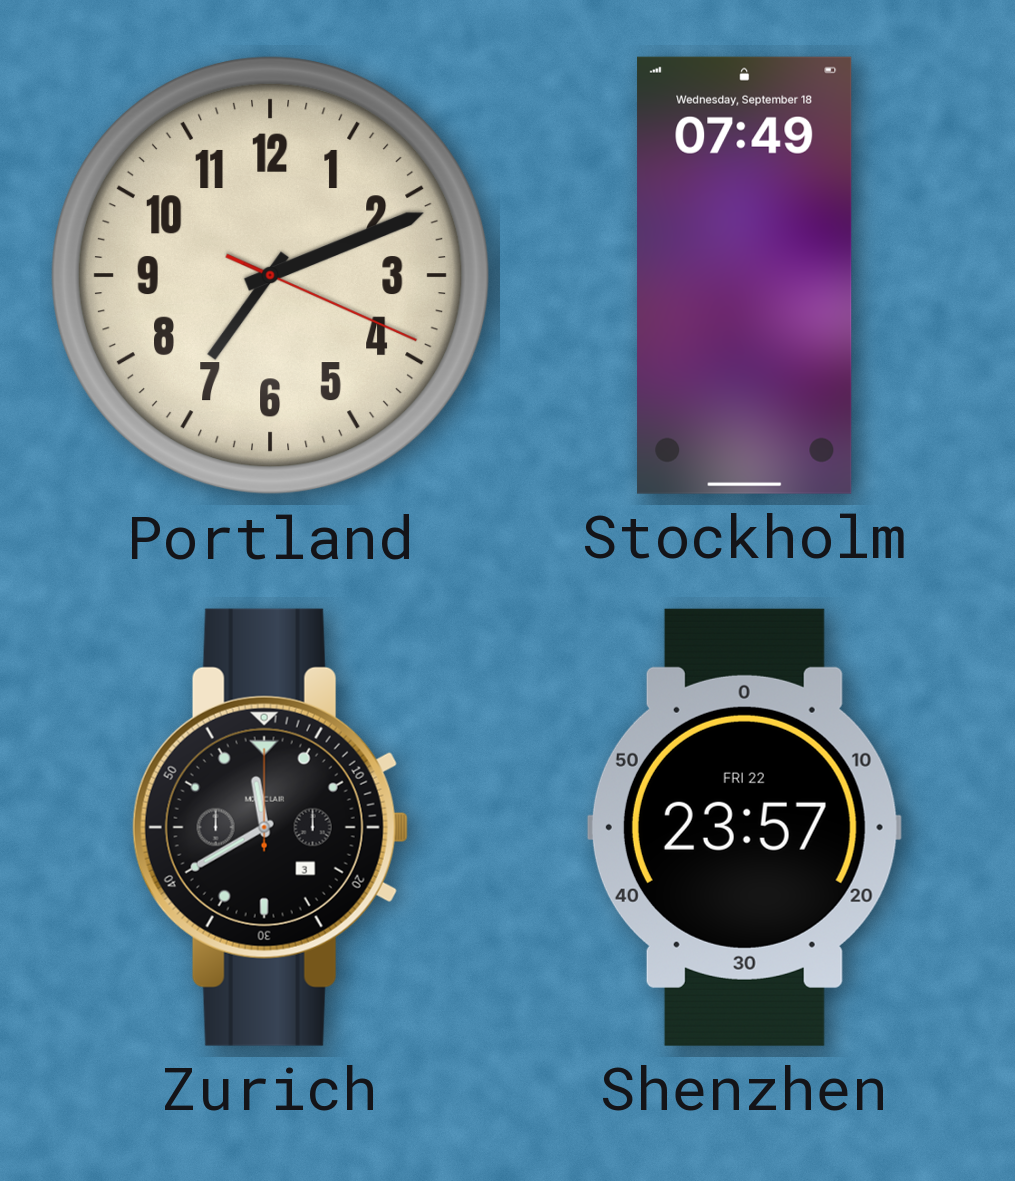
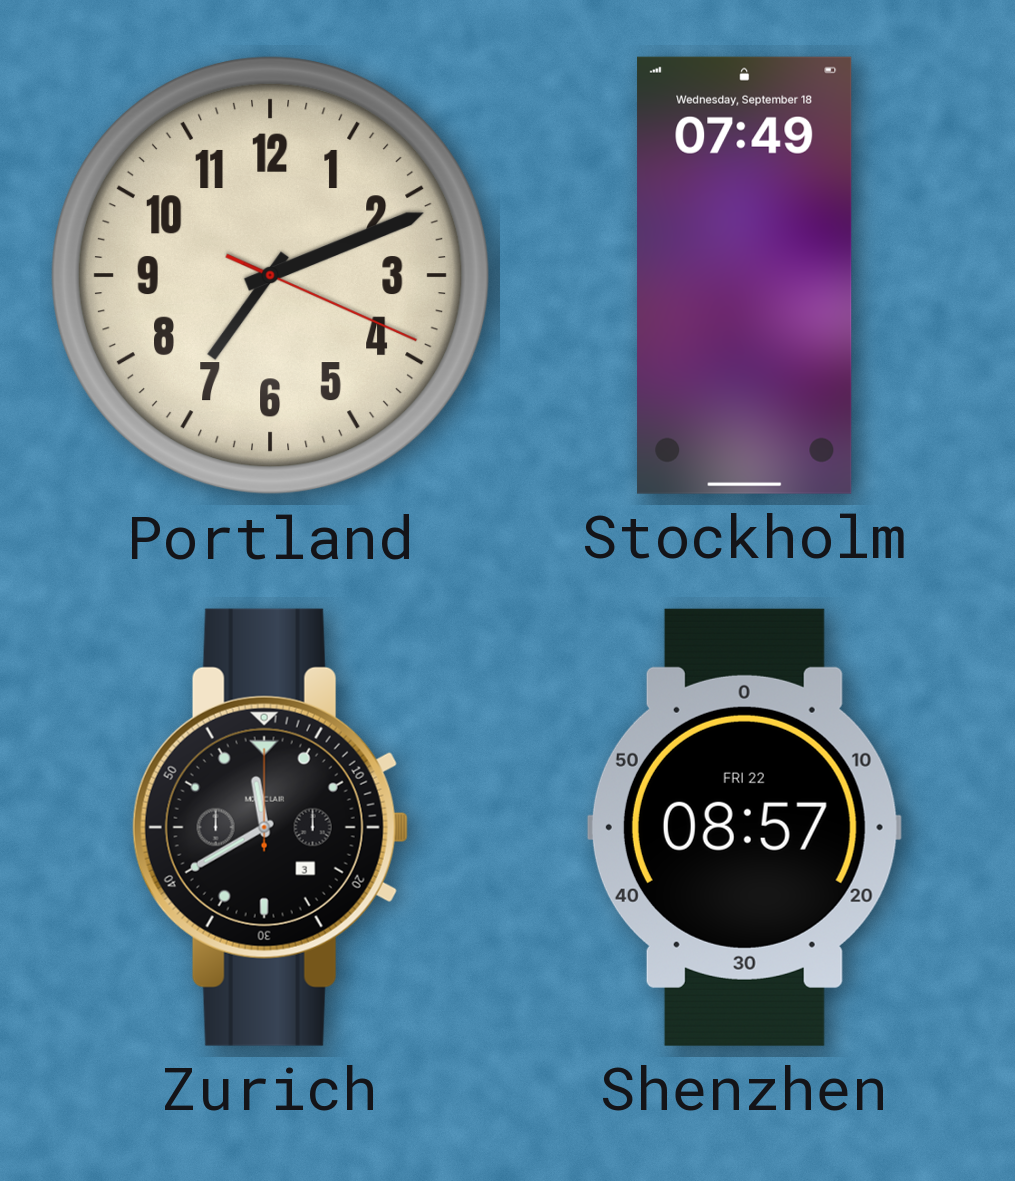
Shenzhen: 23:57 -> 08:57
